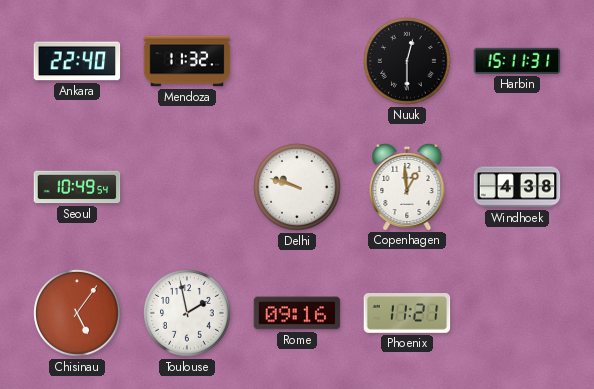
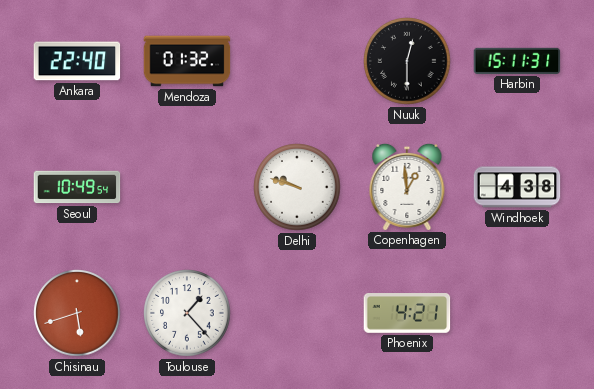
Mendoza: 11:32 -> 01:32
Chisinau: 5:06 -> 5:42
Toulouse: 1:58 -> 1:23
Rome: 09:16 -> none
Phoenix: 11:21 -> 4:21
